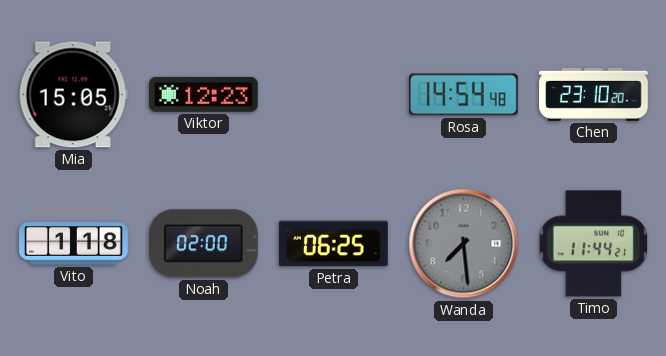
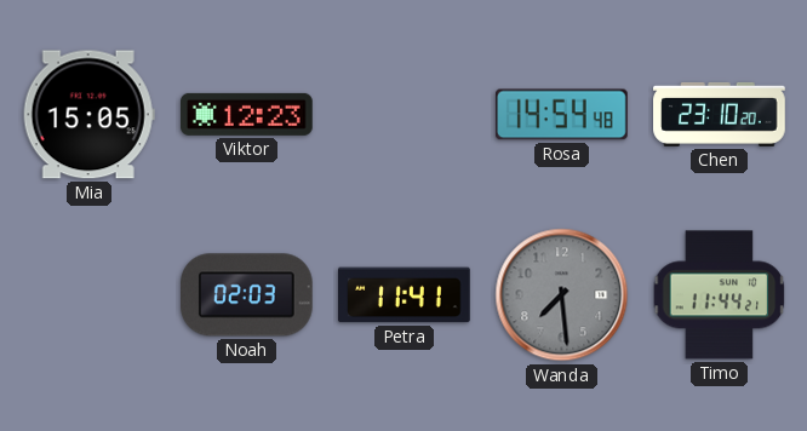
Vito: 1:18 -> none
Noah: 02:00 -> 02:03
Petra: 06:25 -> 11:41
